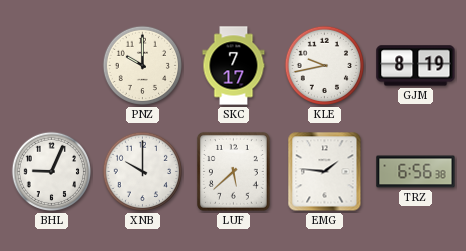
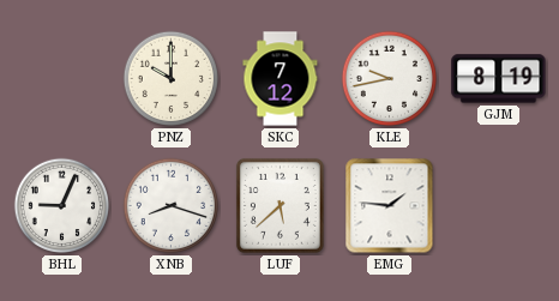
SKC: 7:17 -> 7:12
XNB: 10:00 -> 8:18
TRZ: 6:56 -> none
